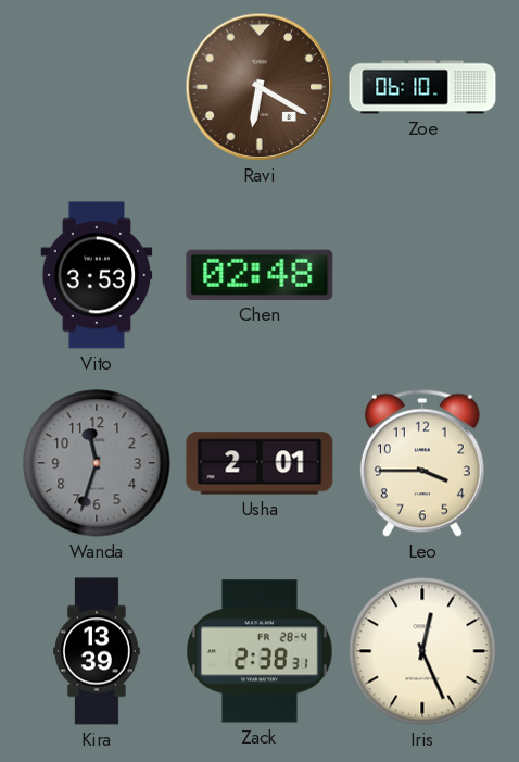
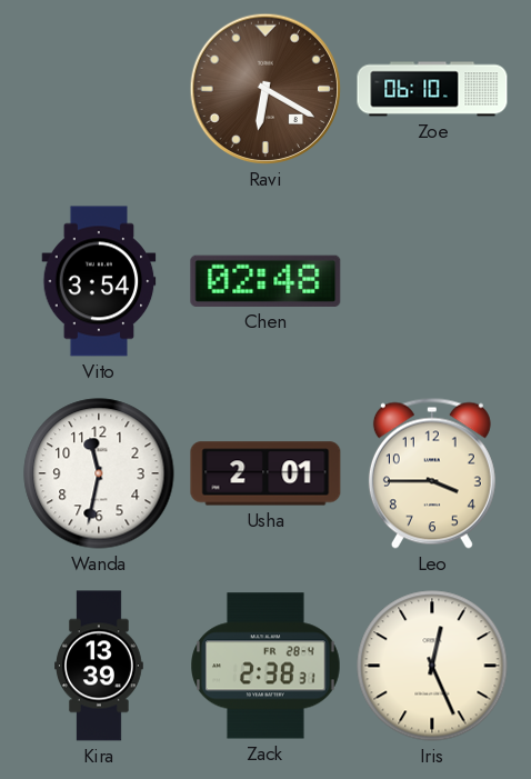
Vito: 3:53 -> 3:54
Wanda: 11:33 -> 11:32
Wanda dial: grey -> white
